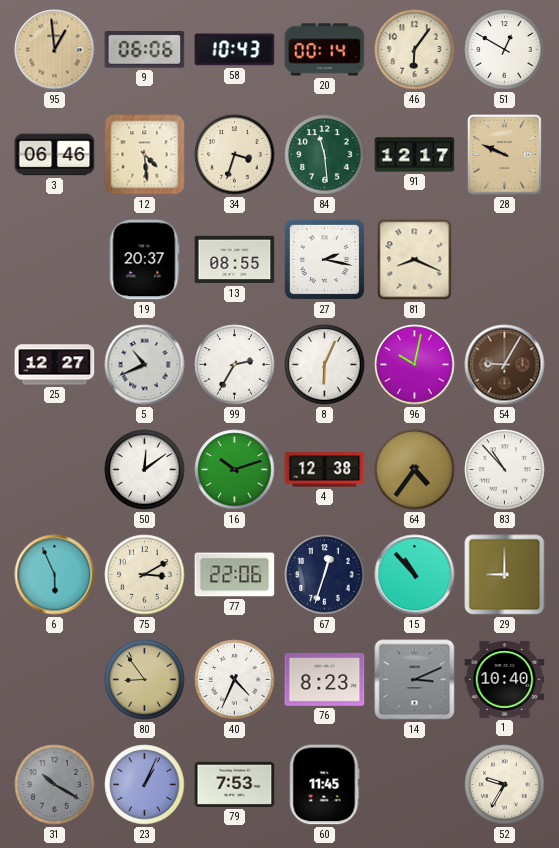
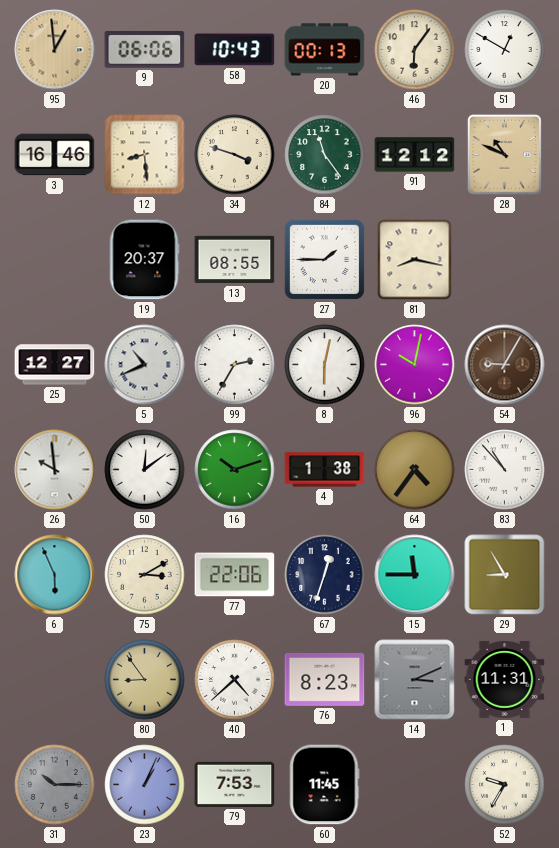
20: 00:14 -> 00:13
3: 06:46 -> 16:46
12: 4:29 -> 8:29
34: 3:33 -> 3:48
84: 11:29 -> 11:24
91: 12:17 -> 12:12
28: 9:49 -> 10:49
27: 2:17 -> 1:45
81: 8:19 -> 8:17
8: 6:04 -> 6:02
26: none -> 9:59
4: 12:38 -> 1:38
15: 10:53 -> 11:45
29: 9:00 -> 8:55
40: 4:34 -> 4:38
1: 10:40 -> 11:31
31: 10:20 -> 10:15
